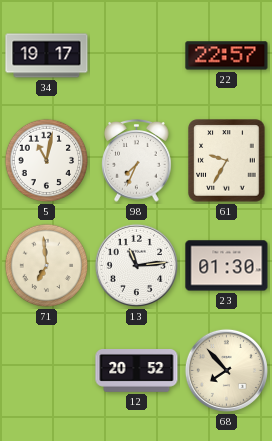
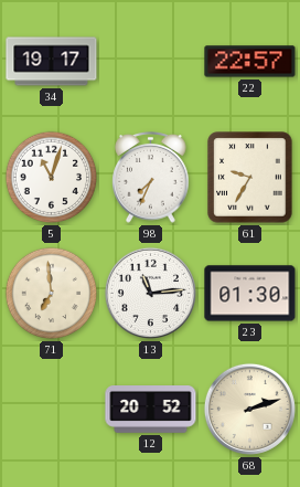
5: 11:02 -> 11:03
68: 7:53 -> 2:12
